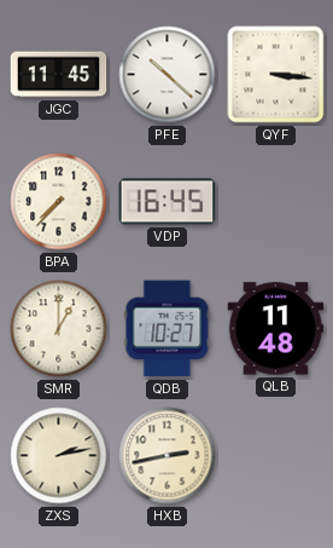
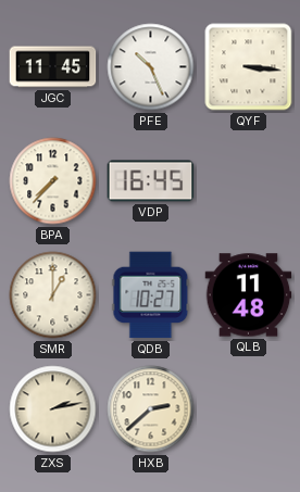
PFE: 10:22 -> 10:26
HXB: 2:43 -> 2:38
